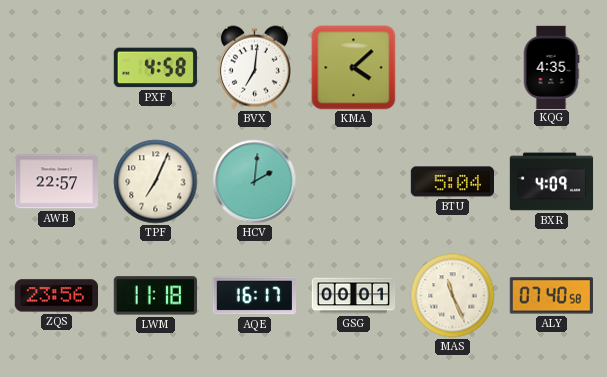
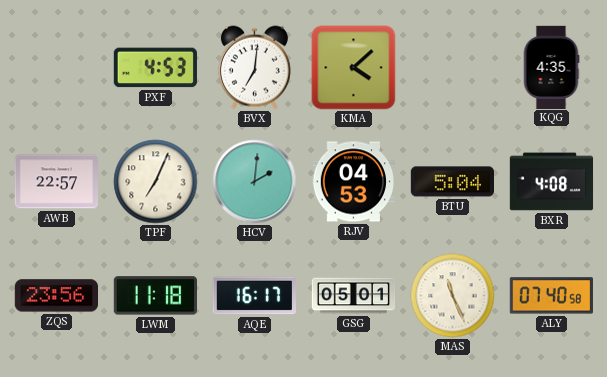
PXF: 4:58 -> 4:53
RJV: none -> 04:53
BXR: 4:09 -> 4:08
GSG: 00:01 -> 05:01
